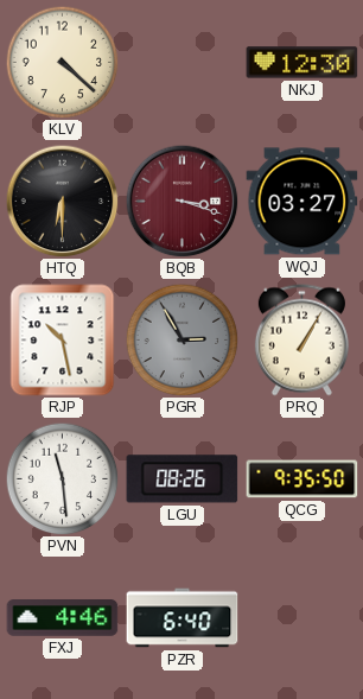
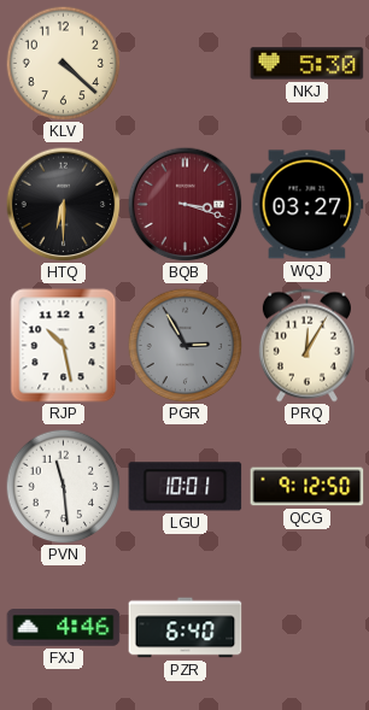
NKJ: 12:30 -> 5:30
PRQ: 1:05 -> 12:05
LGU: 08:26 -> 10:01
QCG: 9:35 -> 9:12
